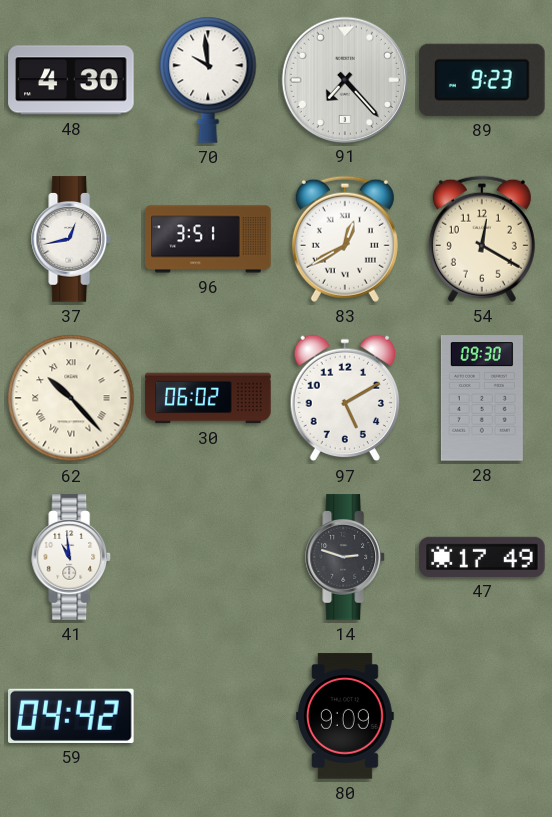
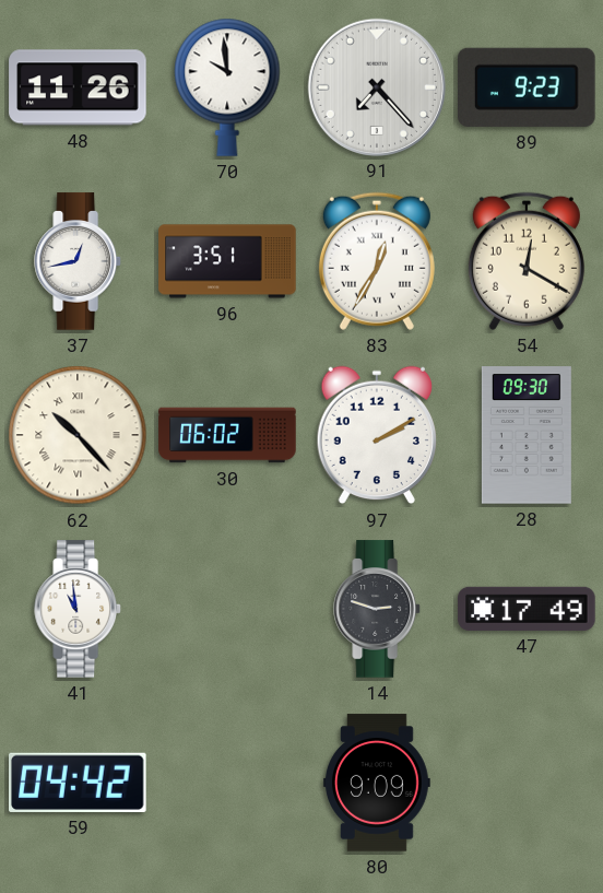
48: 4:30 -> 11:26
83: 12:40 -> 12:35
97: 5:10 -> 2:10
